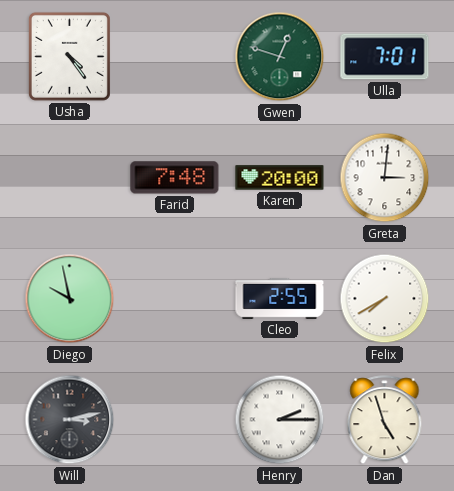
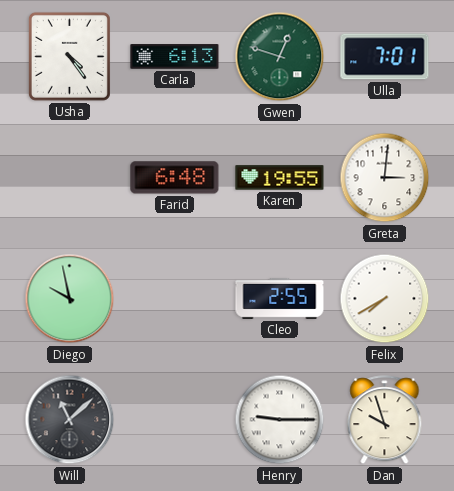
Carla: none -> 6:13
Farid: 7:48 -> 6:48
Karen: 20:00 -> 19:55
Will: 3:13 -> 11:08
Henry: 2:15 -> 9:15
Dan: 4:57 -> 9:57
